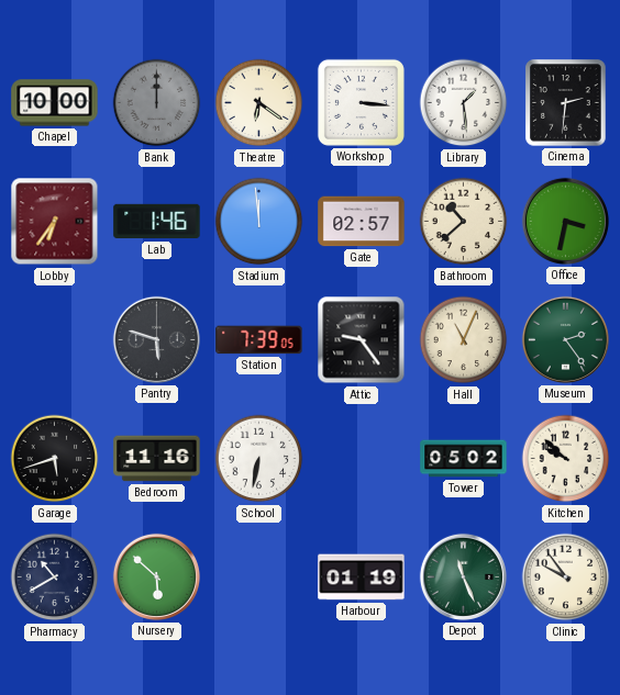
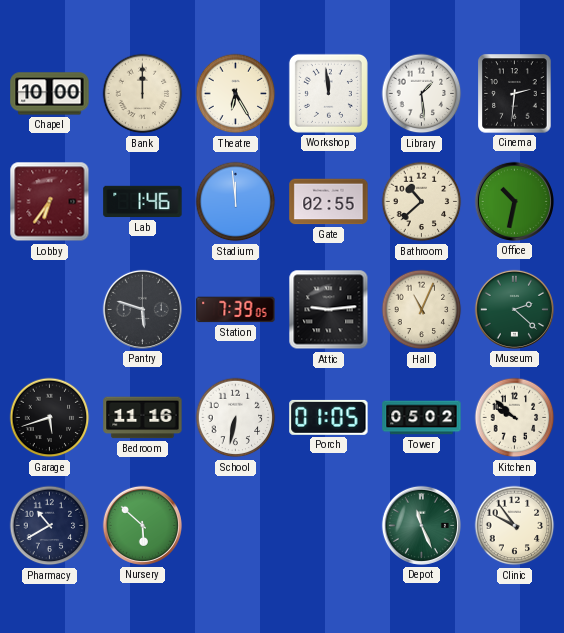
Bank dial: grey -> cream
Theatre: 6:21 -> 6:25
Workshop: 3:16 -> 11:59
Gate: 02:57 -> 02:55
Office: 3:32 -> 10:32
Attic: 9:24 -> 9:14
Museum: 2:24 -> 2:22
Porch: none -> 01:05
Harbour: 01:19 -> none
